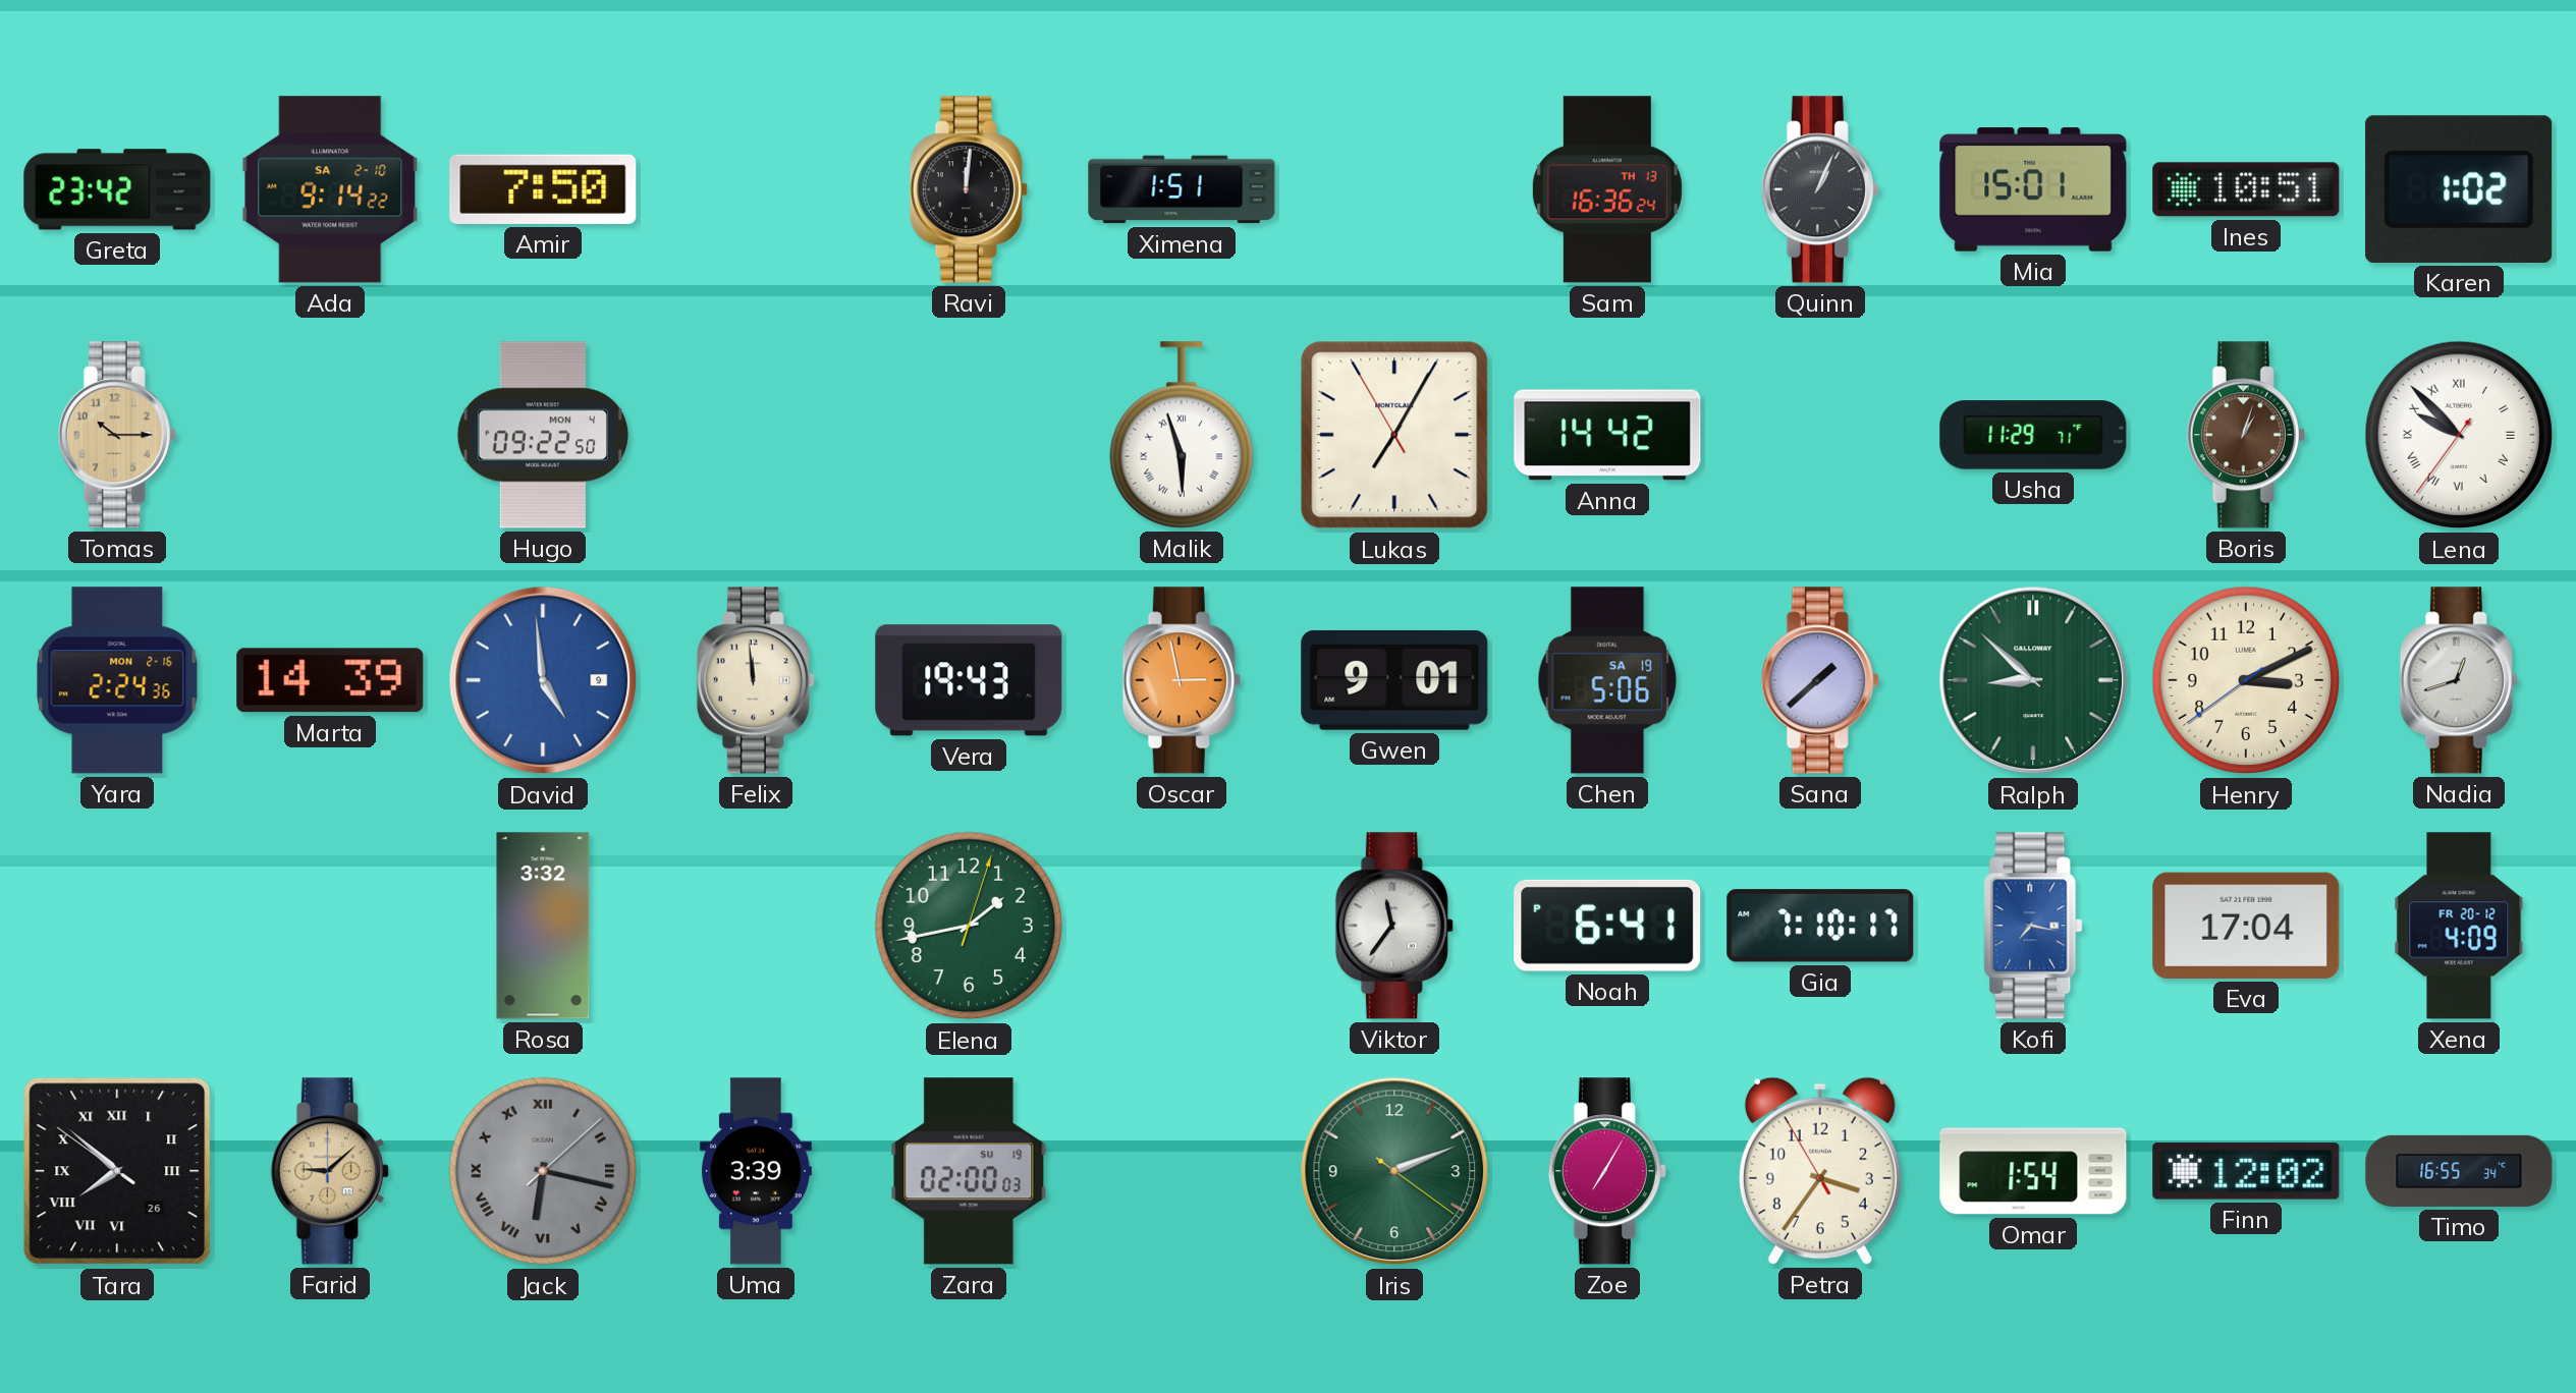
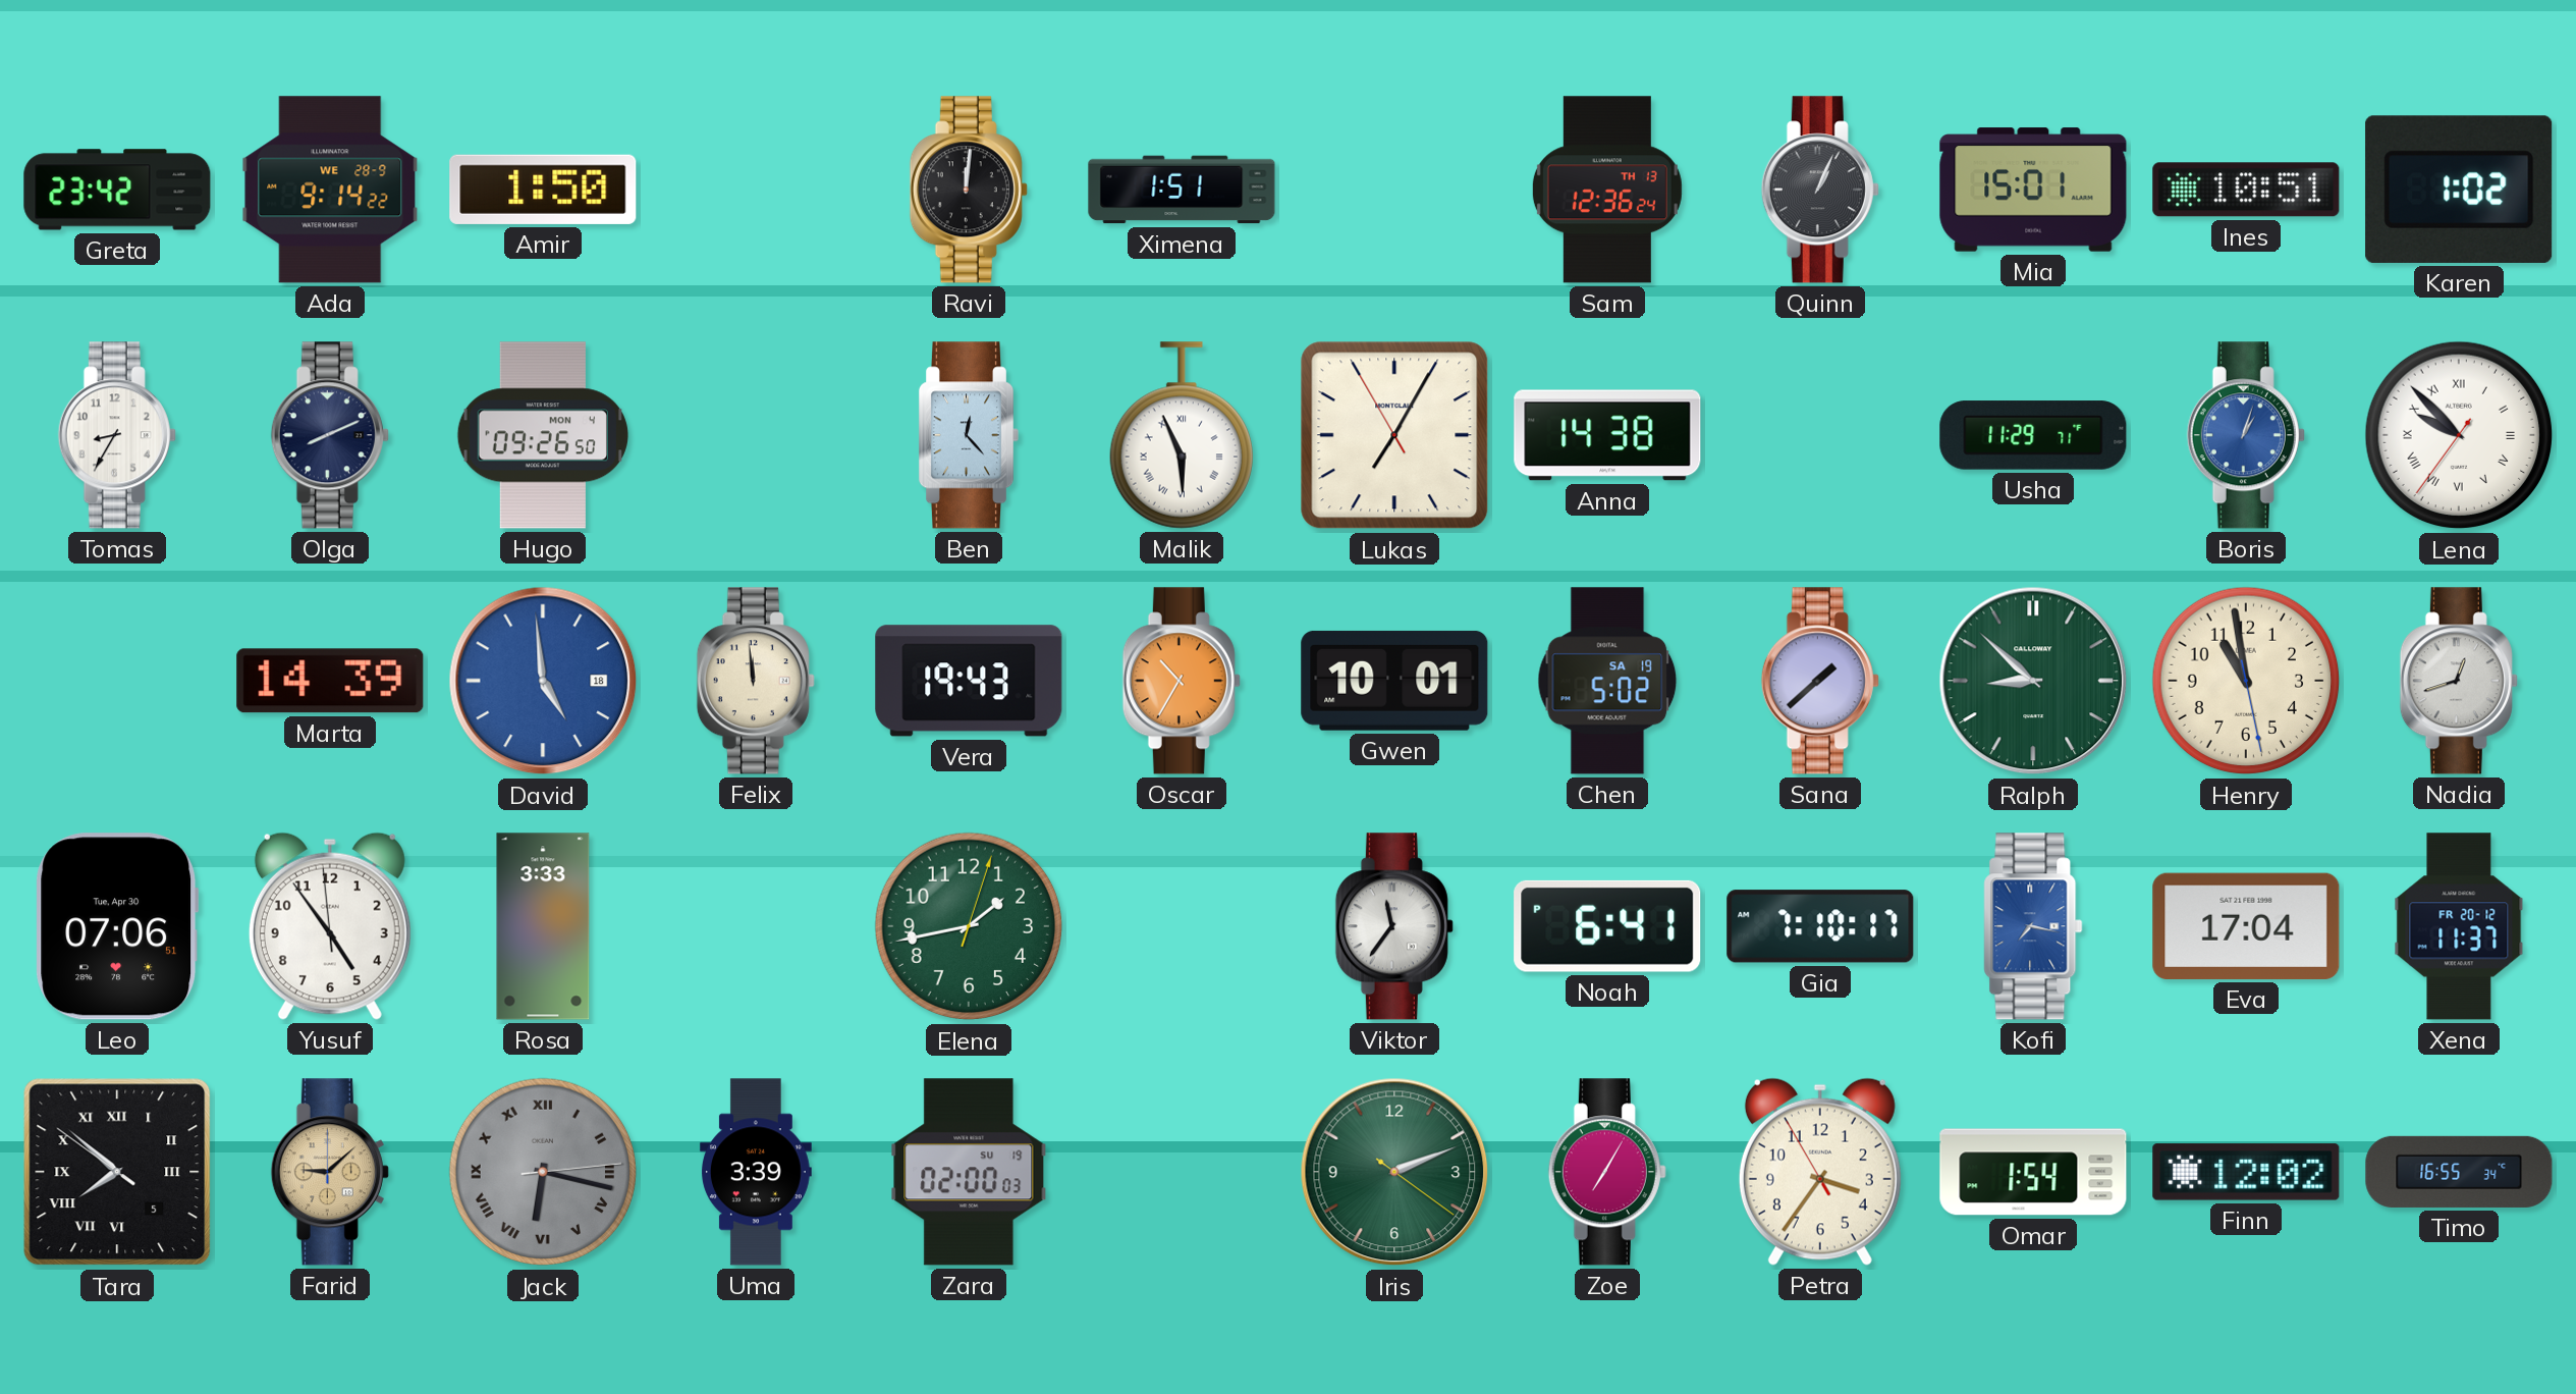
Ada date: SA 2-10 -> WE 28-9
Amir: 7:50 -> 1:50
Sam: 16:36 -> 12:36
Tomas: 10:15 -> 8:35
Tomas dial: champagne -> white
Olga: none -> 8:11
Hugo: 09:22 -> 09:26
Ben: none -> 12:23
Malik: 5:57 -> 5:56
Anna: 14:42 -> 14:38
Boris dial: brown -> blue
Yara: 2:24 -> none
David date: 9 -> 18
Oscar: 2:58 -> 10:35
Gwen: 9:01 -> 10:01
Chen: 5:06 -> 5:02
Henry: 3:10 -> 10:58
Leo: none -> 07:06
Yusuf: none -> 4:53
Rosa: 3:32 -> 3:33
Xena: 4:09 -> 11:37
Tara date: 26 -> 5
Jack: 6:17:08 -> 6:17:14
